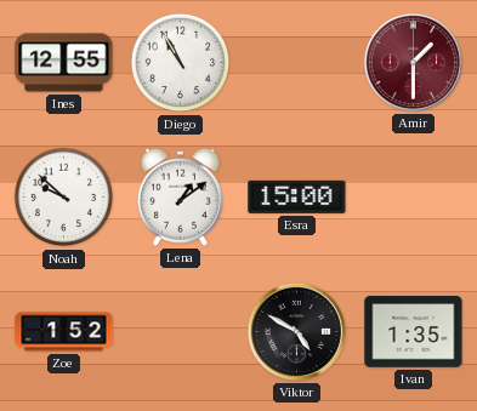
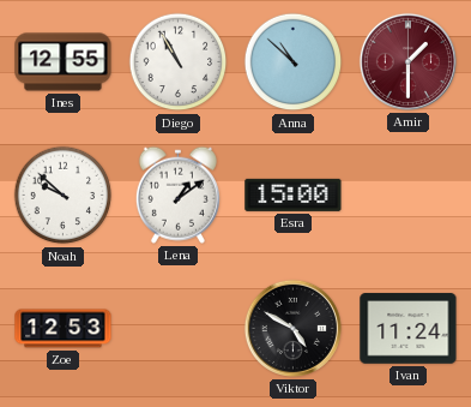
Anna: none -> 10:52
Zoe: 1:52 -> 12:53
Ivan: 1:35 -> 11:24
